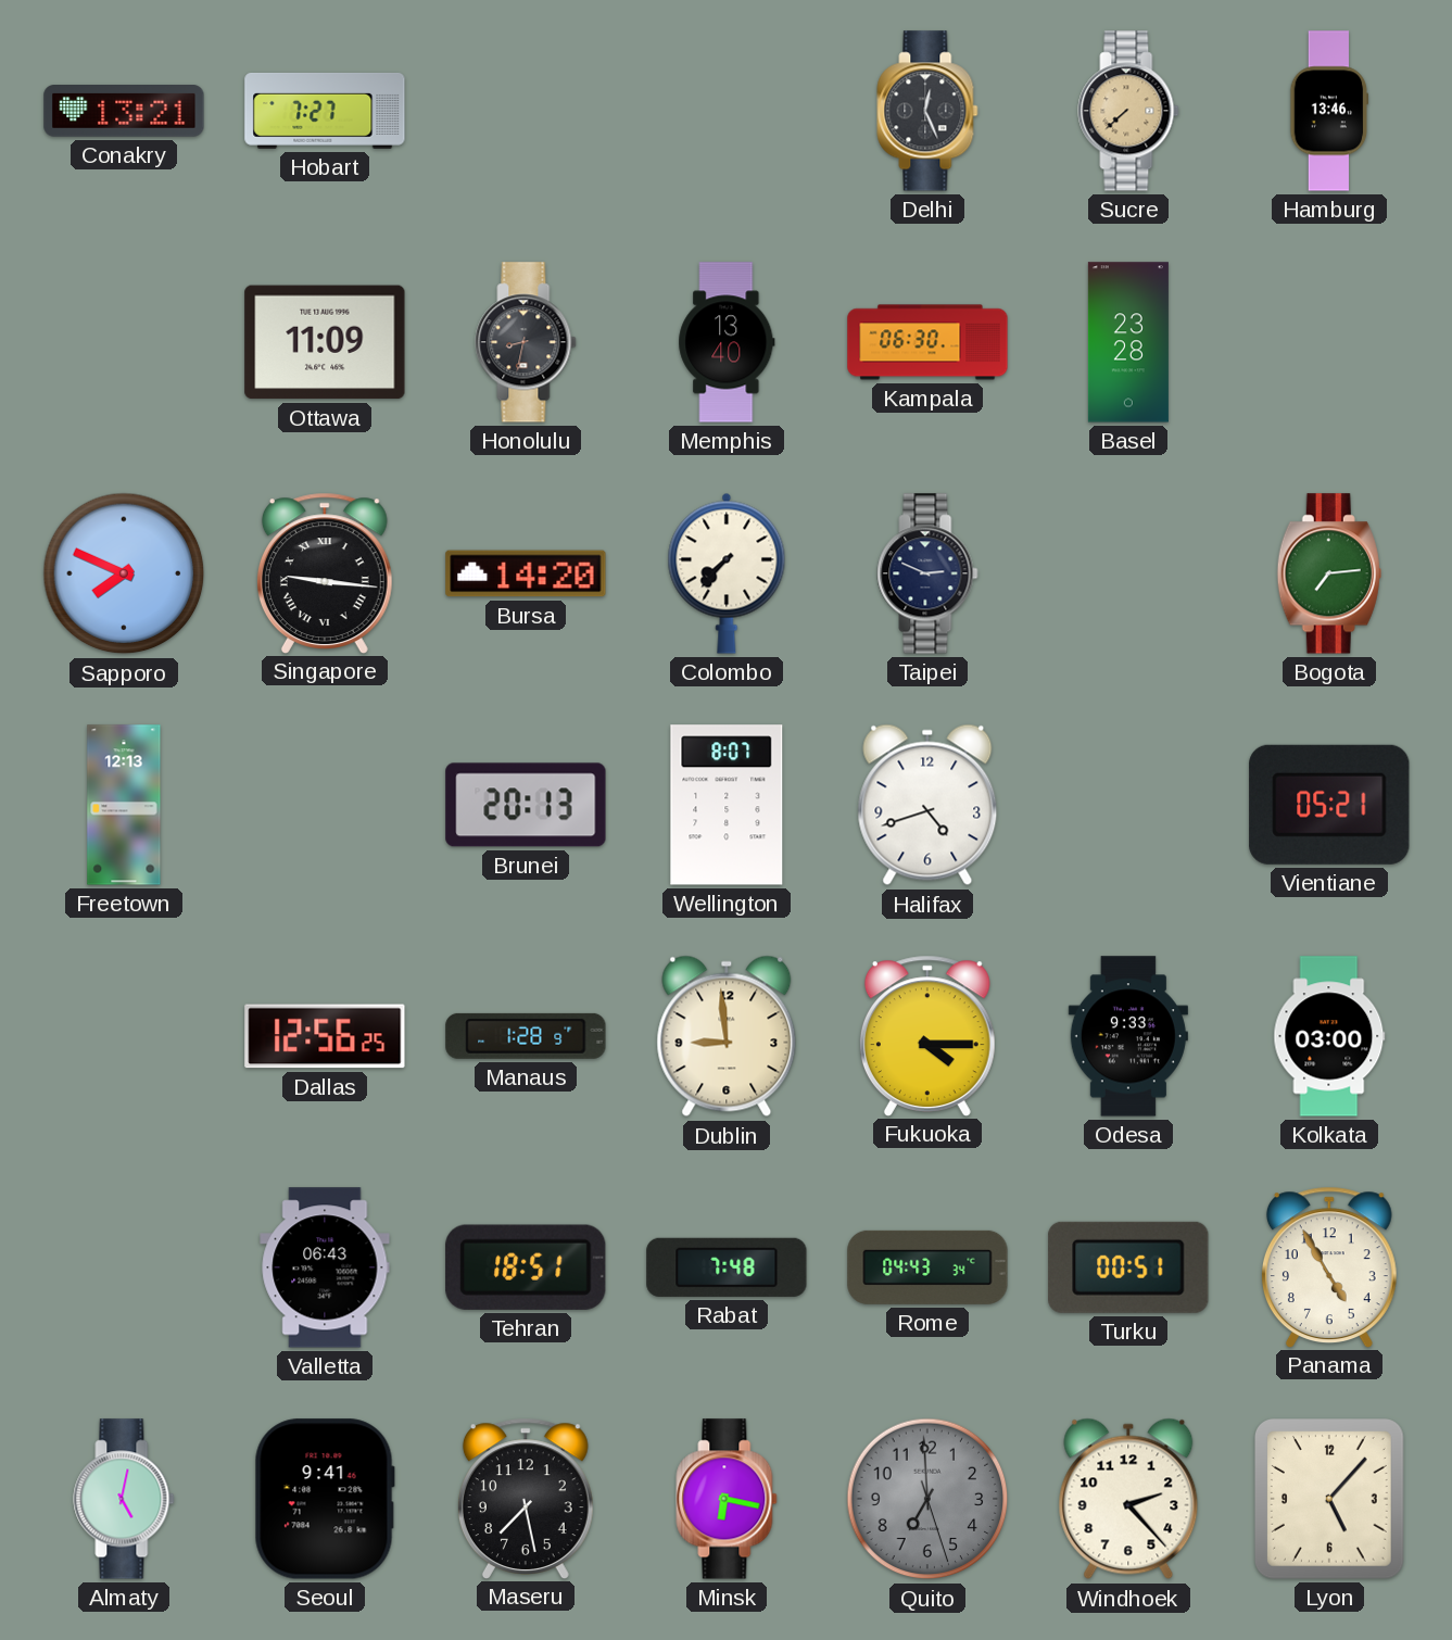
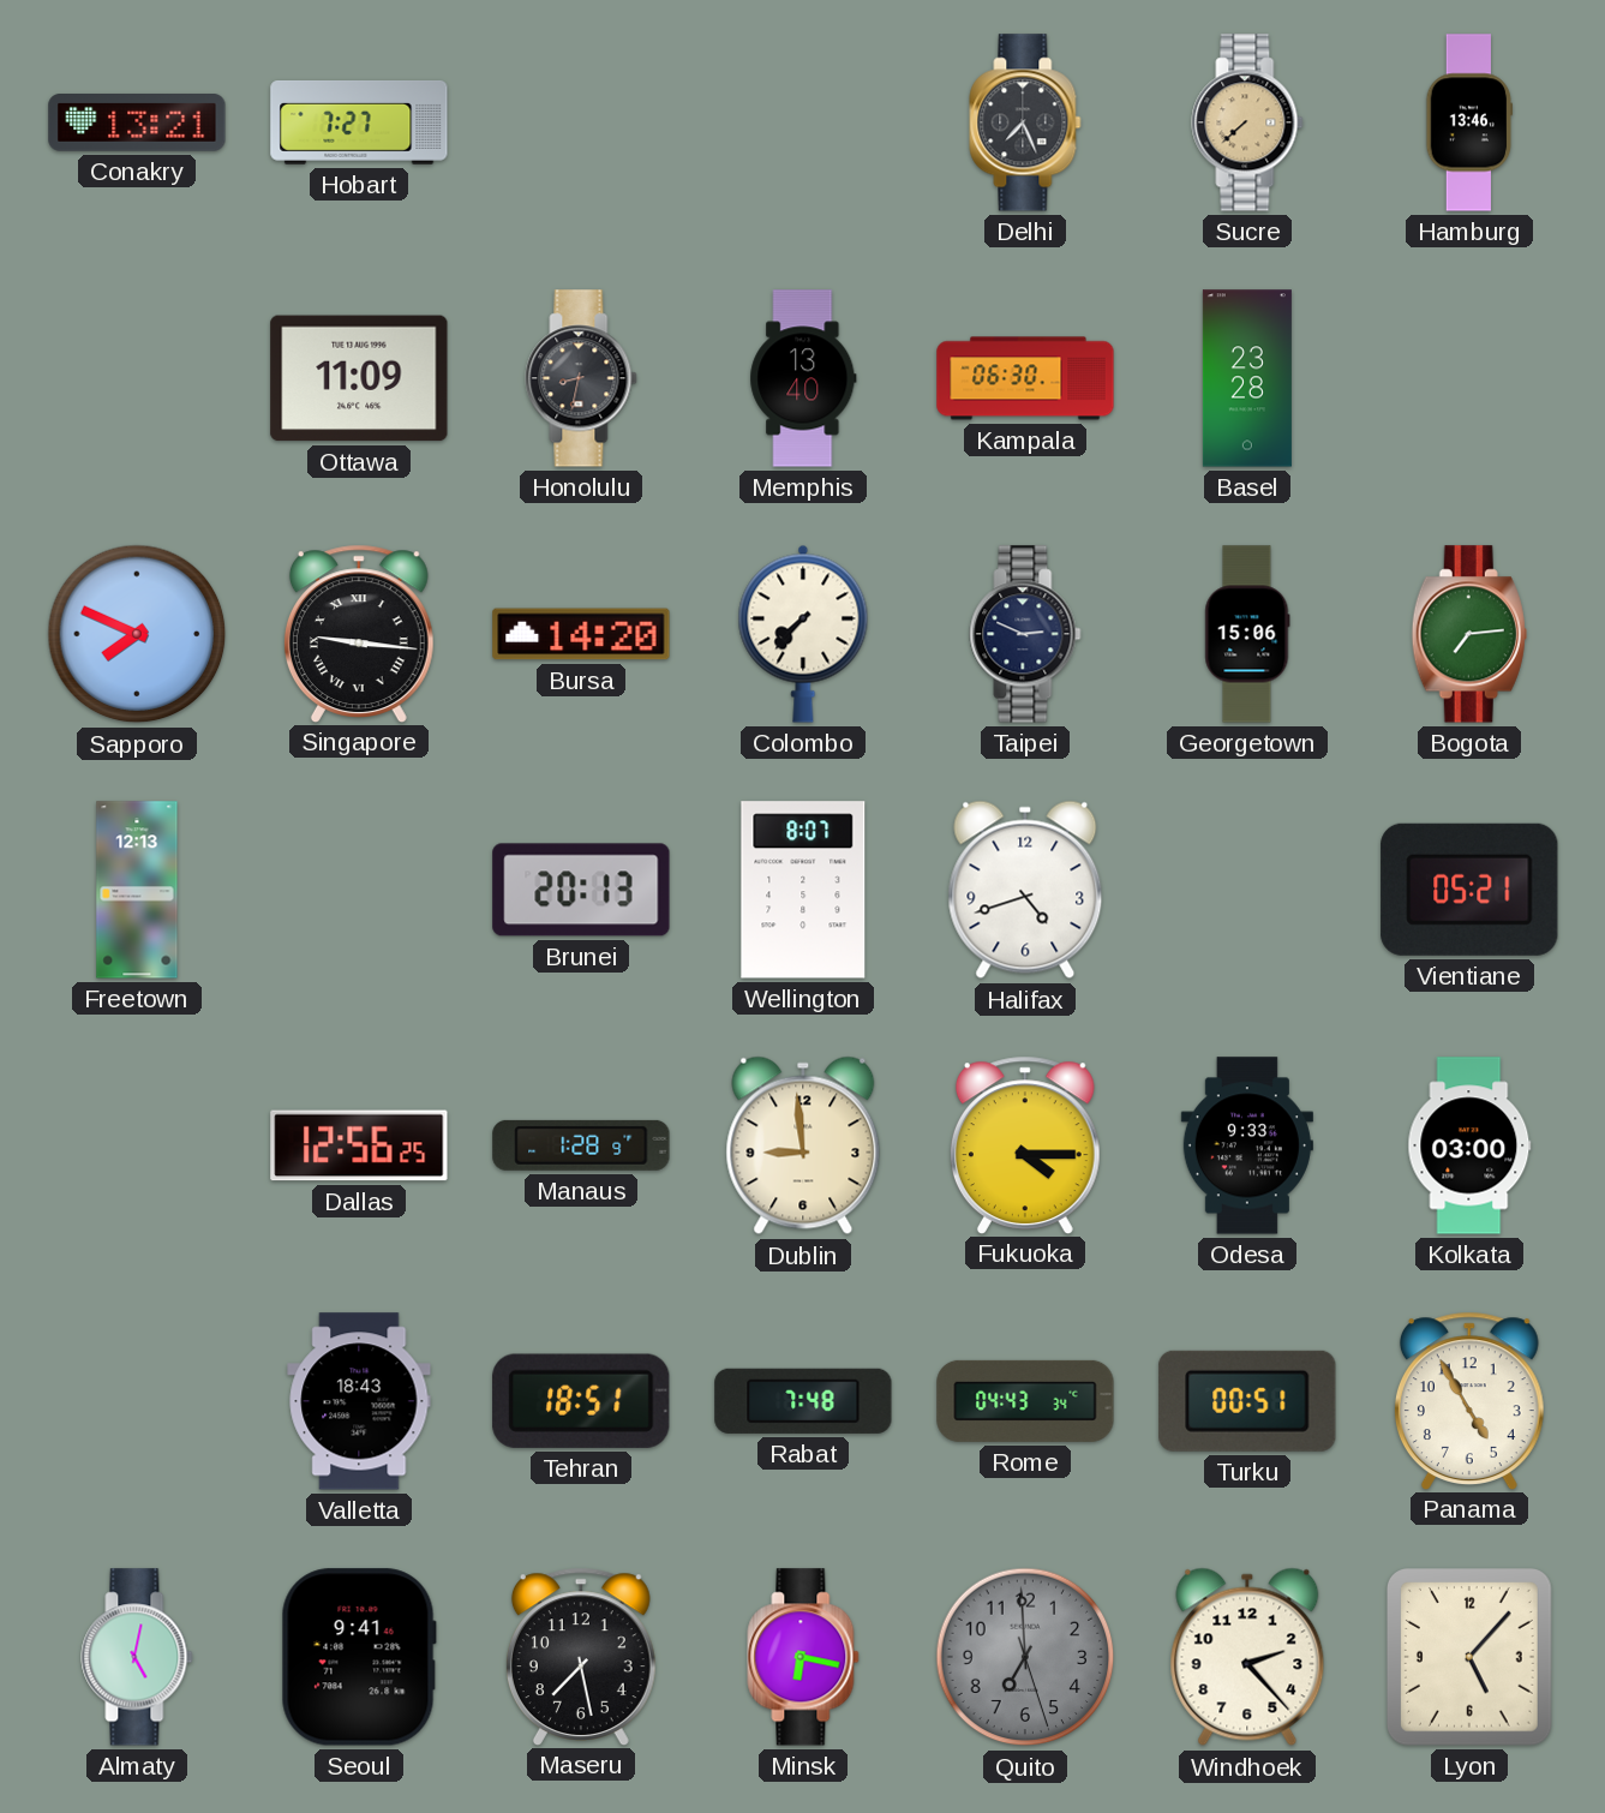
Delhi: 12:26 -> 7:26
Georgetown: none -> 15:06
Valletta: 06:43 -> 18:43
